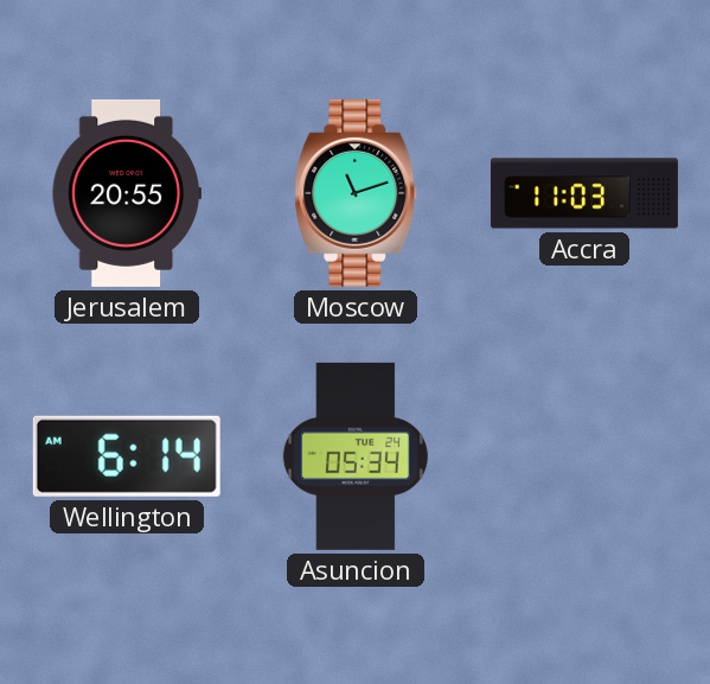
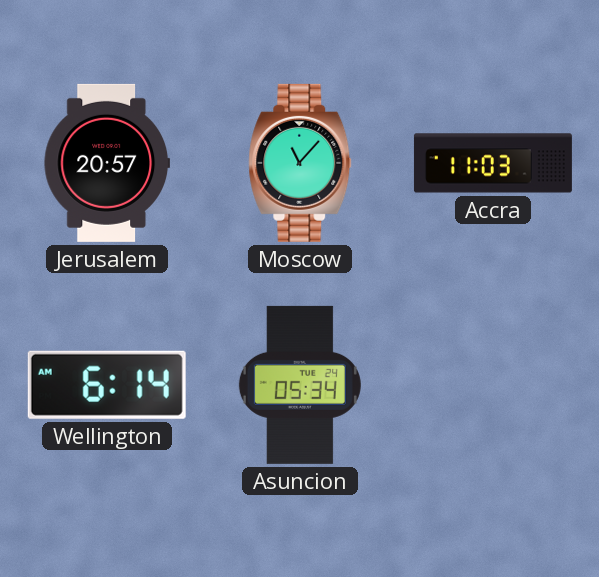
Jerusalem: 20:55 -> 20:57
Moscow: 11:12 -> 11:07
